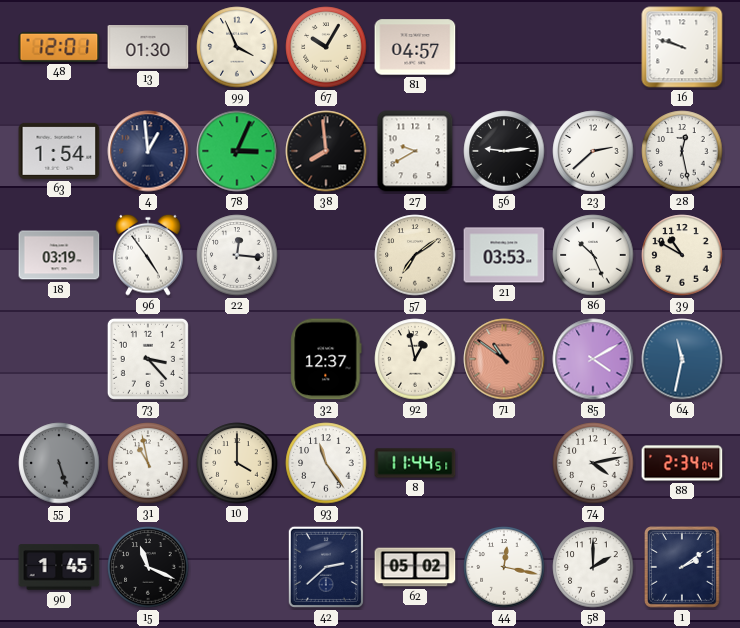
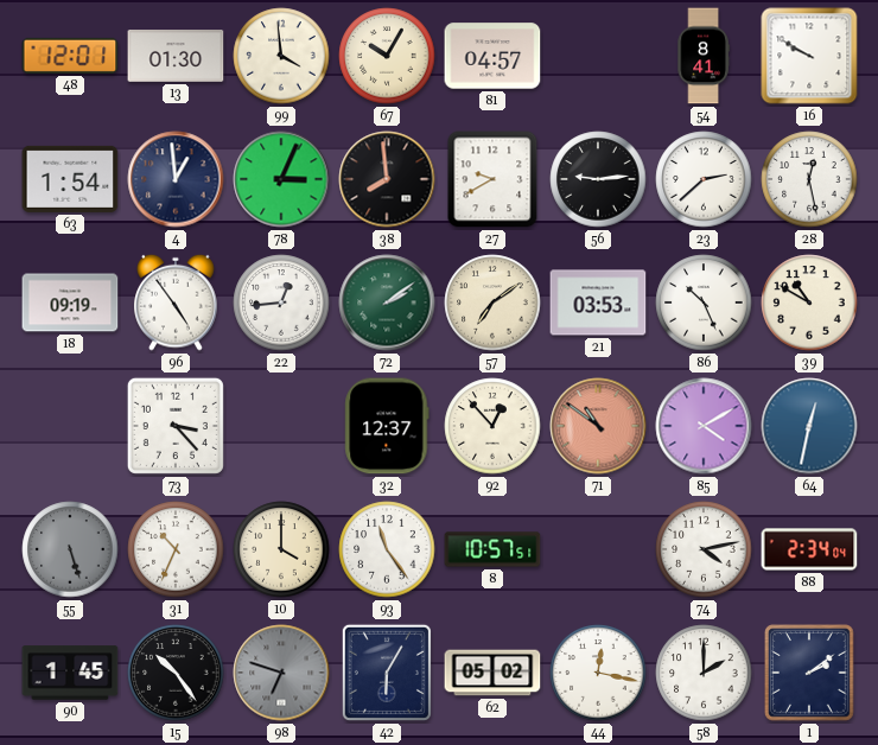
99: 3:56 -> 3:59
54: none -> 8:41
16: 9:48 -> 9:50
18: 03:19 -> 09:19
22: 12:16 -> 12:44
72: none -> 2:09
92: 12:58 -> 12:53
64: 11:32 -> 12:32
31: 10:58 -> 10:34
8: 11:44 -> 10:57
15: 11:19 -> 10:24
98: none -> 6:48
42: 2:38 -> 6:05
